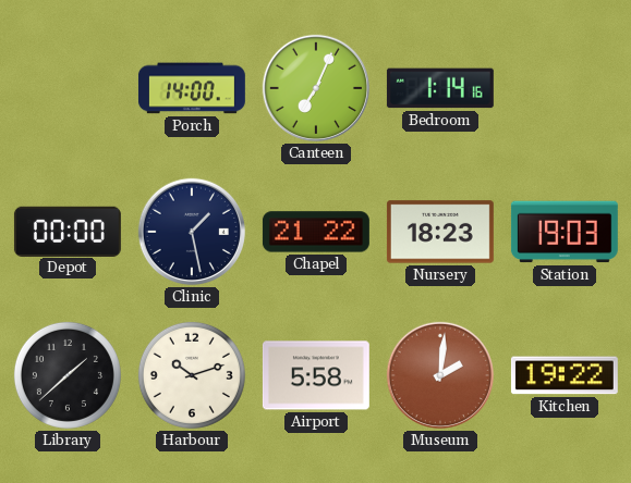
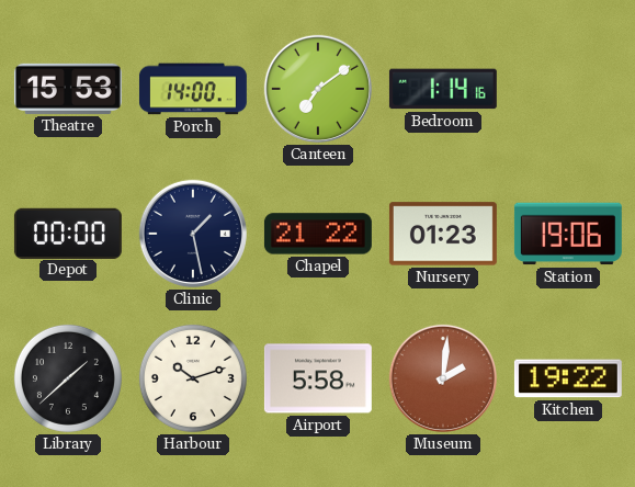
Theatre: none -> 15:53
Canteen: 7:04 -> 7:09
Nursery: 18:23 -> 01:23
Station: 19:03 -> 19:06
